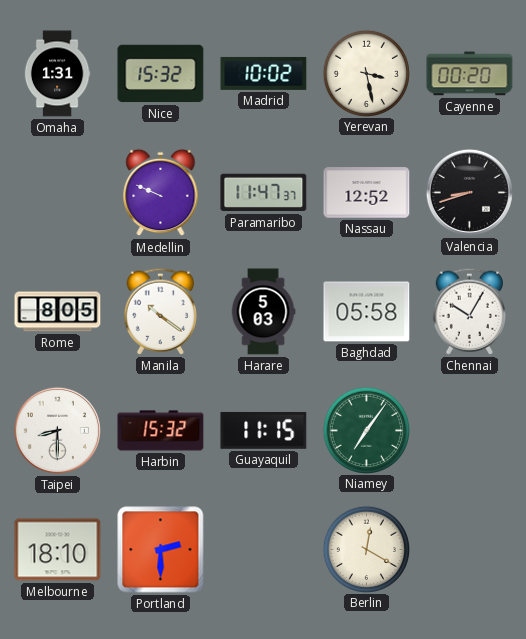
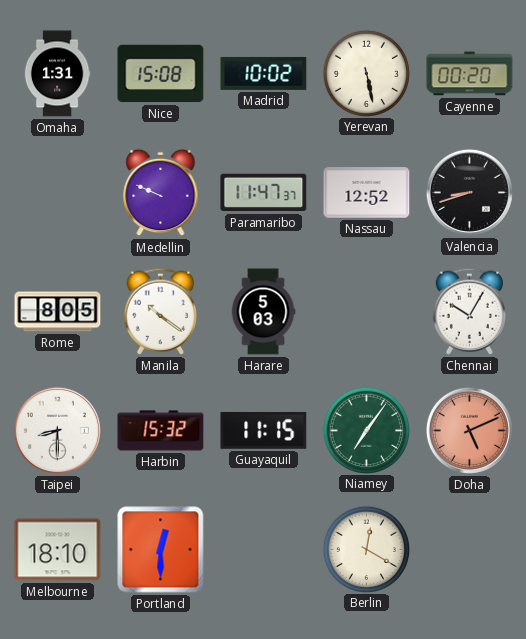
Nice: 15:32 -> 15:08
Yerevan: 3:28 -> 5:28
Baghdad: 05:58 -> none
Doha: none -> 5:11
Portland: 2:30 -> 12:30
